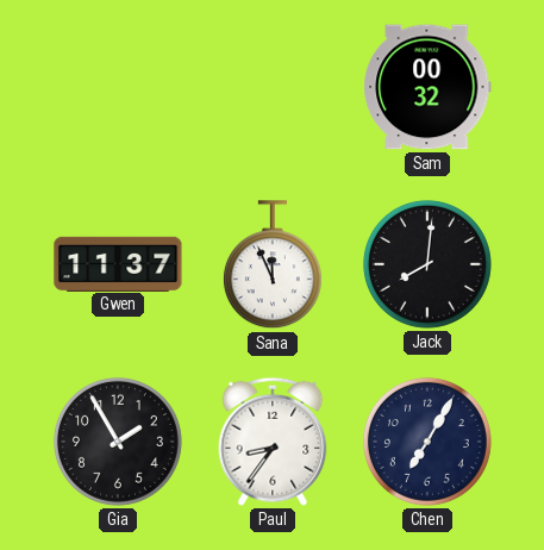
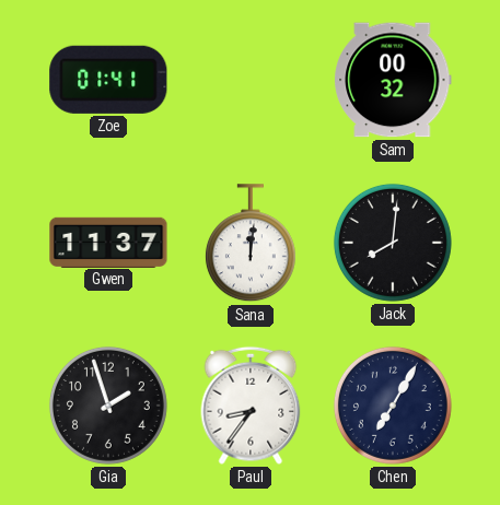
Zoe: none -> 01:41
Sana: 11:56 -> 12:01
Gia: 1:55 -> 1:57
